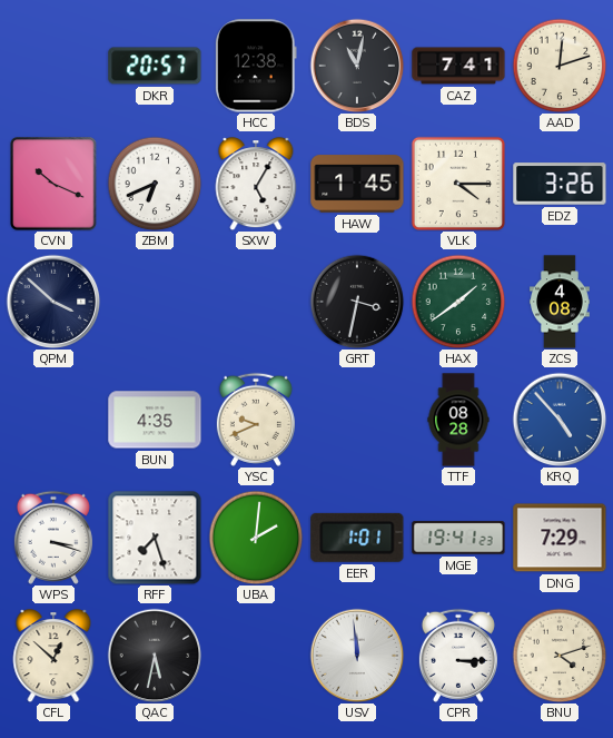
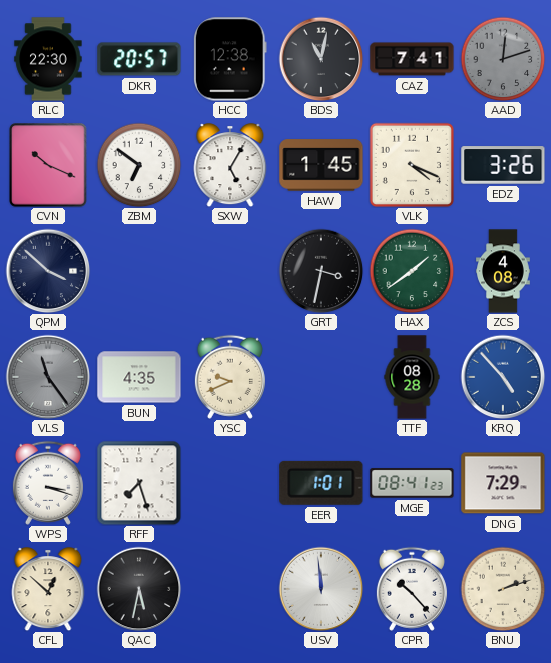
RLC: none -> 22:30
AAD dial: cream -> grey
ZBM: 6:41 -> 6:51
VLK: 4:15 -> 4:19
VLS: none -> 11:24
UBA: 2:01 -> none
MGE: 19:41 -> 08:41
CPR: 3:15 -> 10:23
BNU: 4:12 -> 2:12
